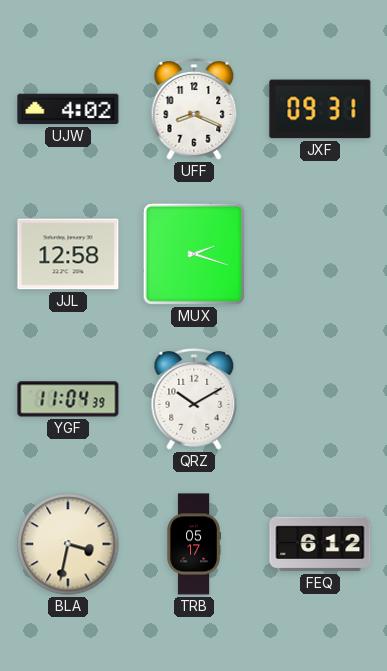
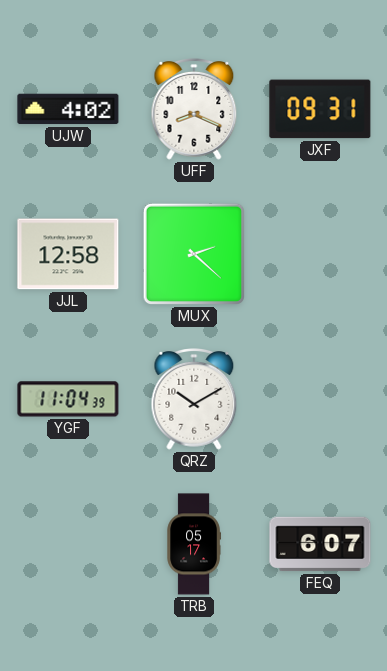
MUX: 2:18 -> 2:22
BLA: 3:32 -> none
FEQ: 6:12 -> 6:07
